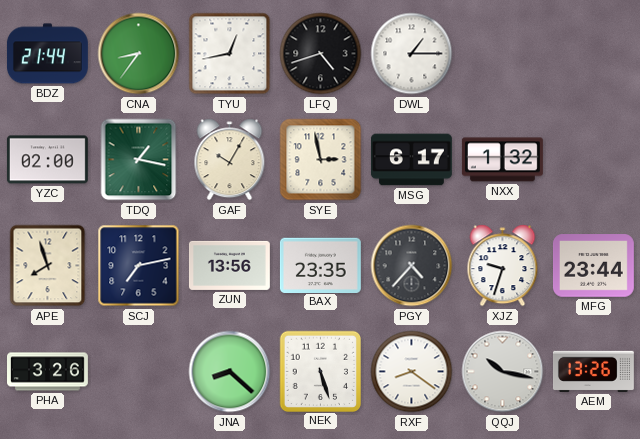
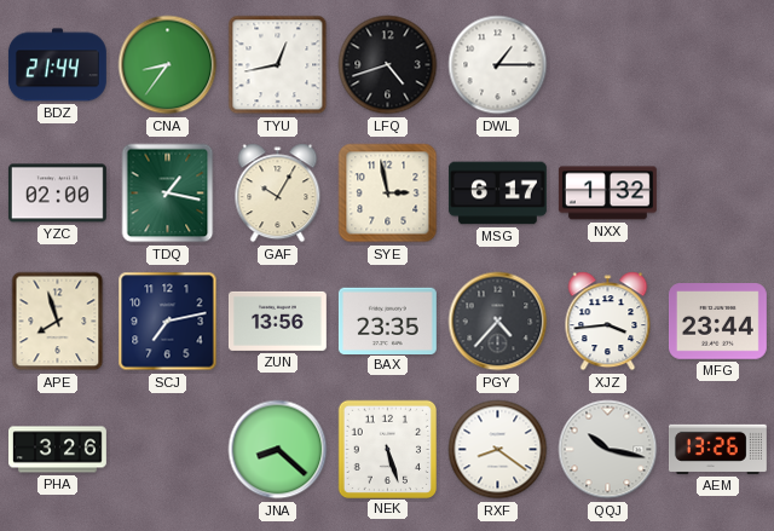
XJZ: 9:33 -> 3:44
